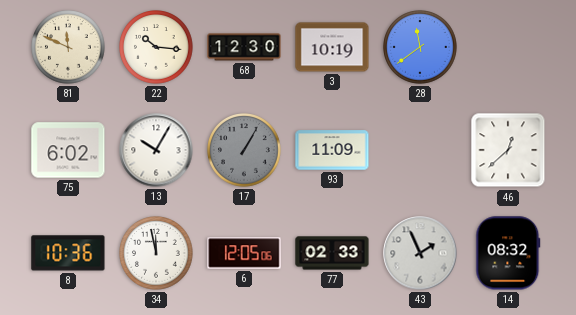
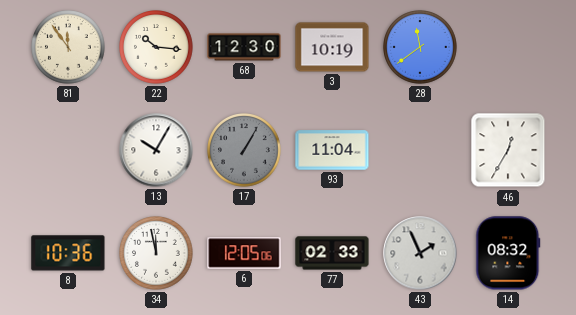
81: 11:49 -> 11:54
75: 6:02 -> none
93: 11:09 -> 11:04
46: 12:38 -> 12:35
